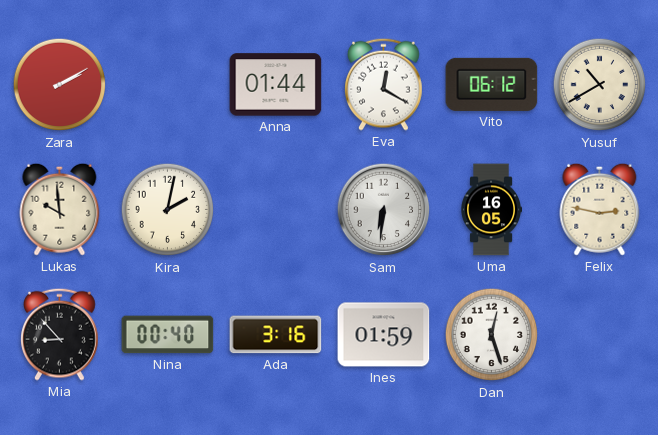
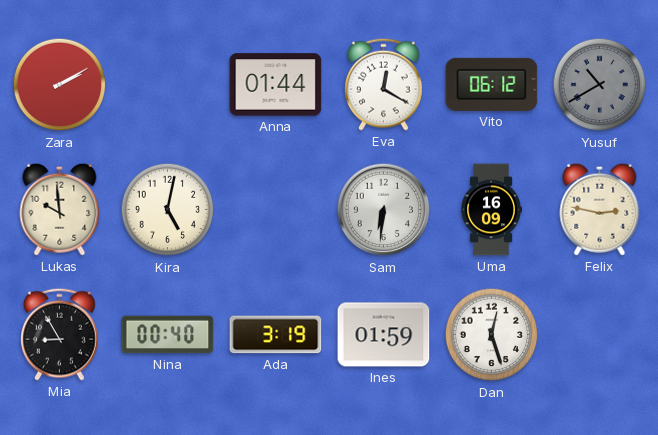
Yusuf dial: cream -> grey
Kira: 2:02 -> 5:02
Uma: 16:05 -> 16:09
Mia: 8:53 -> 8:55
Ada: 3:16 -> 3:19
